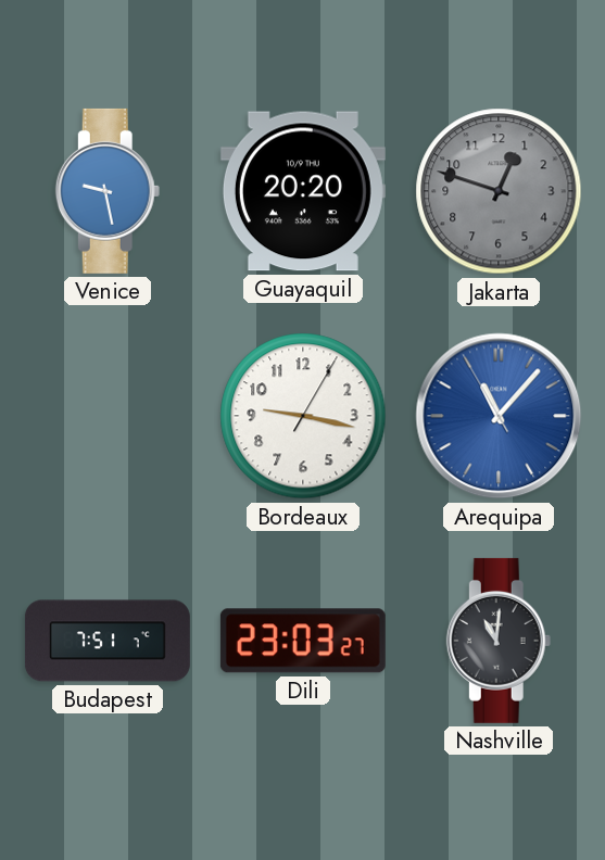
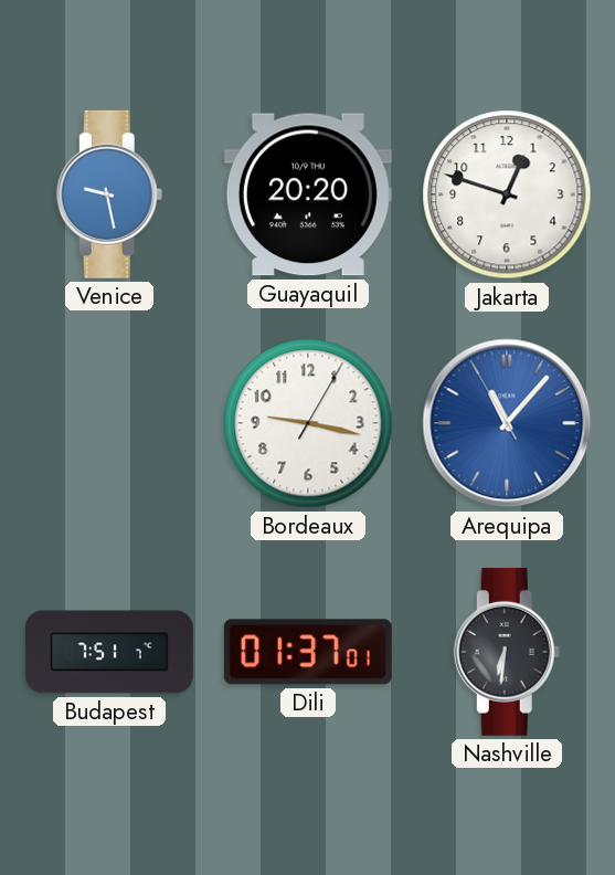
Jakarta dial: grey -> white
Dili: 23:03 -> 01:37
Nashville: 11:01 -> 6:31
